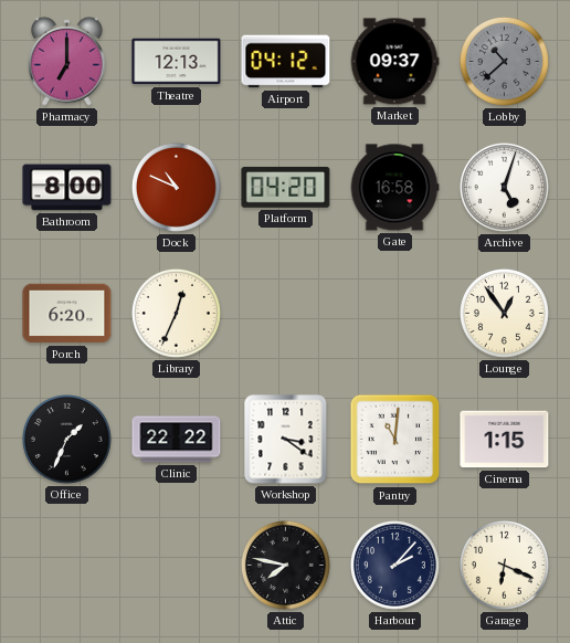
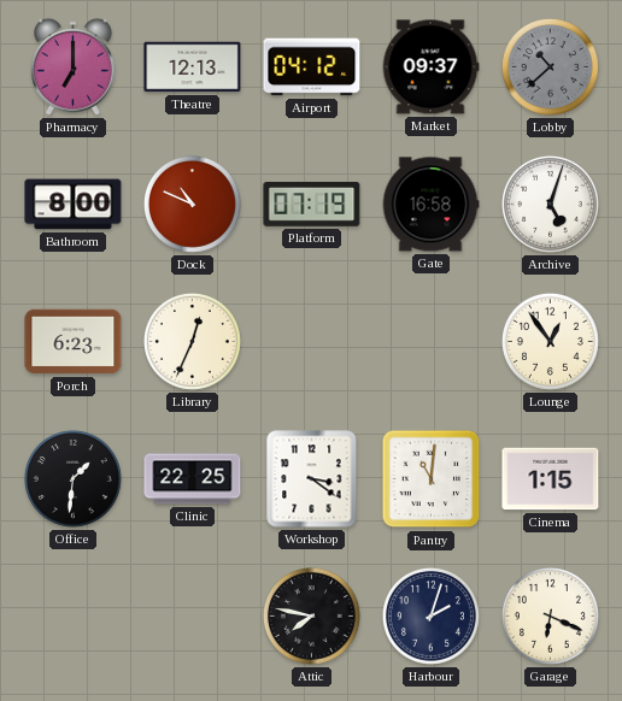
Platform: 04:20 -> 07:19
Porch: 6:20 -> 6:23
Office: 1:34 -> 1:31
Clinic: 22:22 -> 22:25
Harbour: 2:07 -> 2:03
